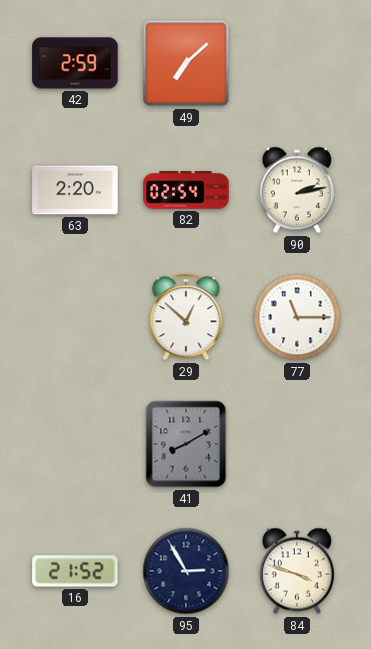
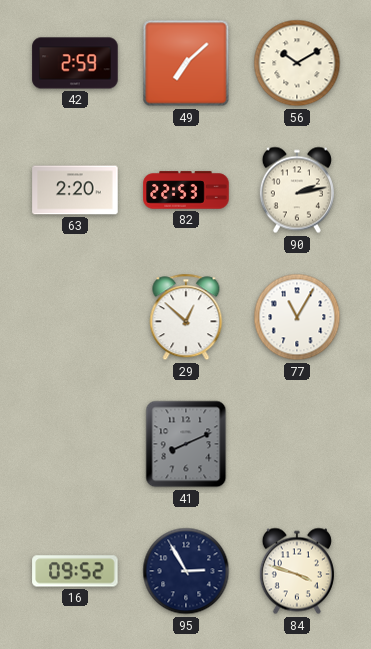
56: none -> 10:10
82: 02:54 -> 22:53
77: 11:15 -> 11:05
41: 8:10 -> 8:11
16: 21:52 -> 09:52
